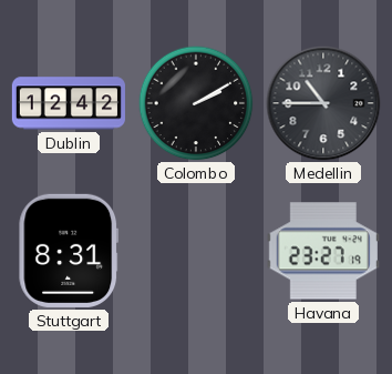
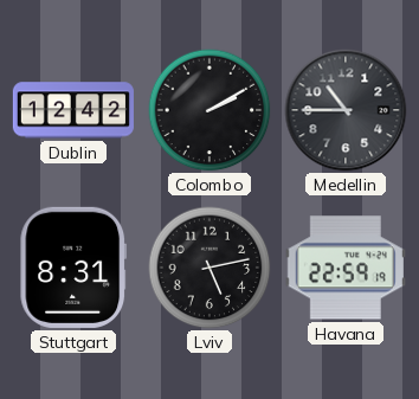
Lviv: none -> 5:13
Havana: 23:27 -> 22:59
